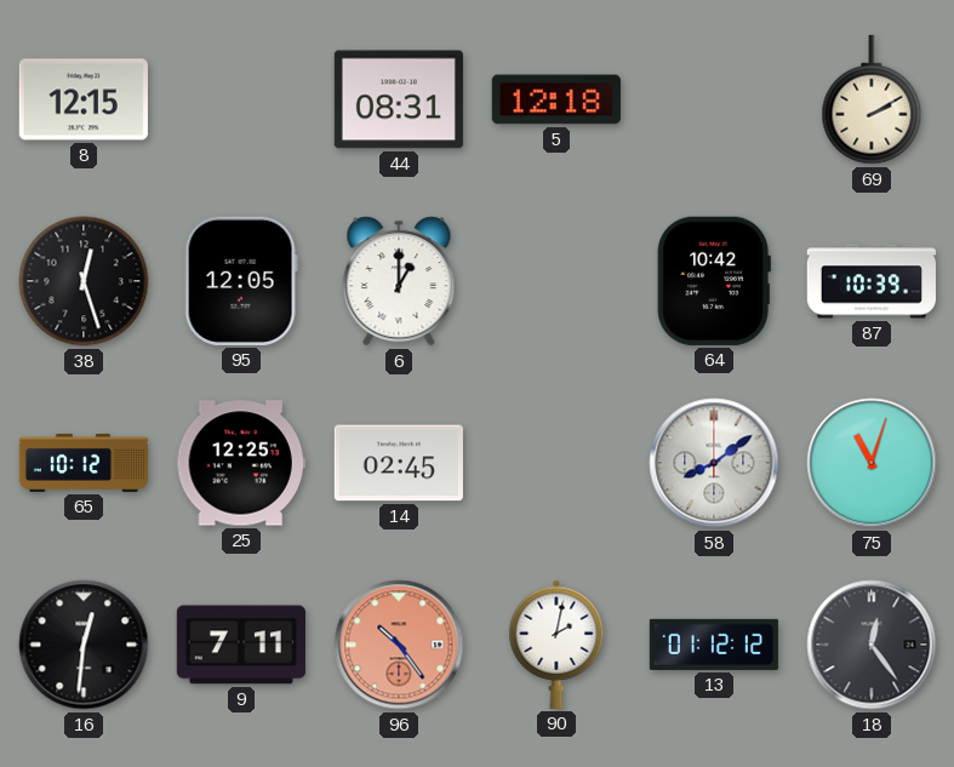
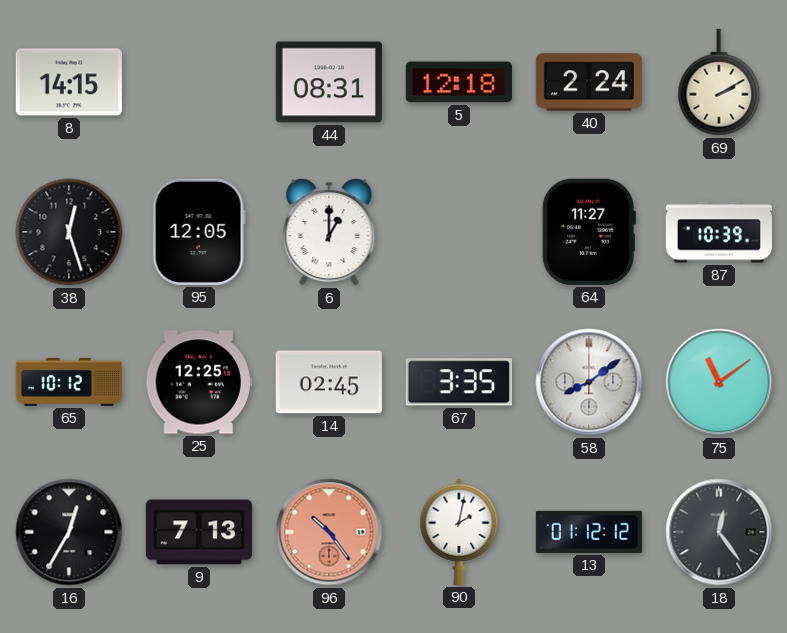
8: 12:15 -> 14:15
40: none -> 2:24
64: 10:42 -> 11:27
67: none -> 3:35
75: 11:03 -> 11:09
16: 12:31 -> 12:35
9: 7:11 -> 7:13
